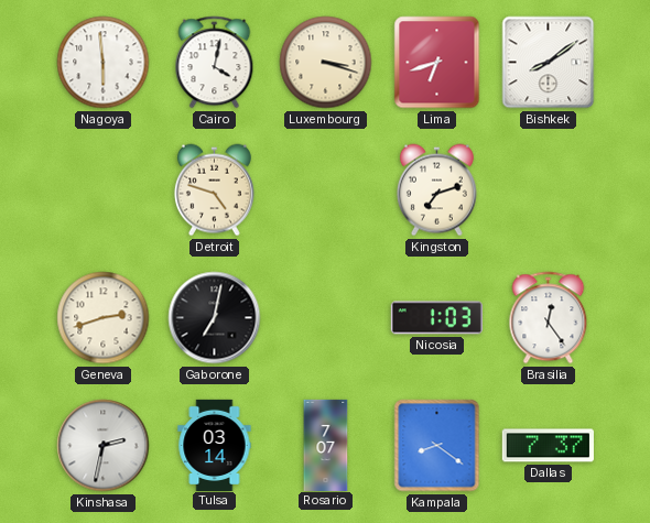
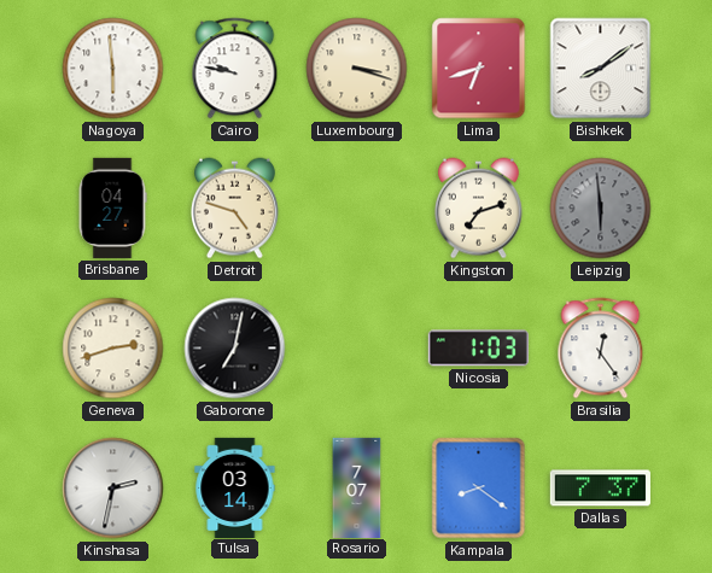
Cairo: 4:02 -> 9:47
Brisbane: none -> 04:27
Leipzig: none -> 5:59
